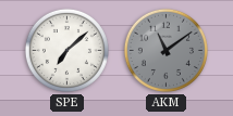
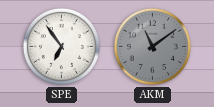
SPE: 7:08 -> 6:54
